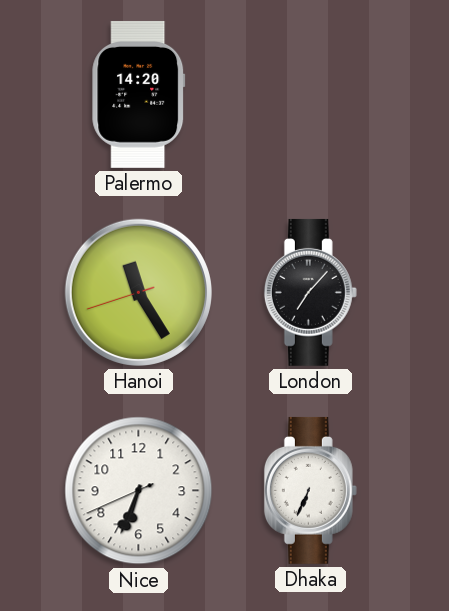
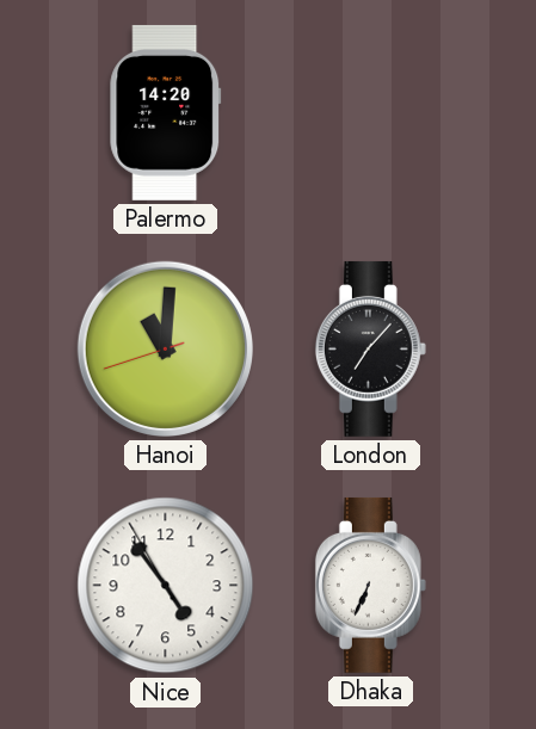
Hanoi: 11:24 -> 11:00
Nice: 6:33 -> 4:53
